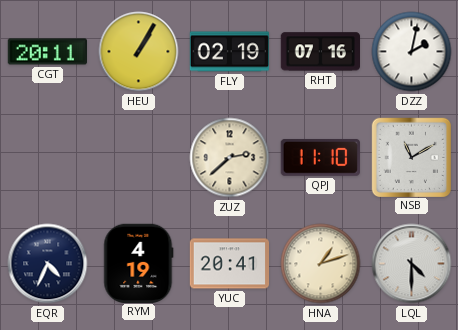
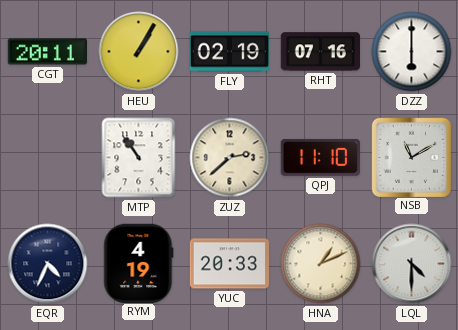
DZZ: 2:02 -> 6:00
MTP: none -> 10:54
YUC: 20:41 -> 20:33
HNA: 1:12 -> 1:11
